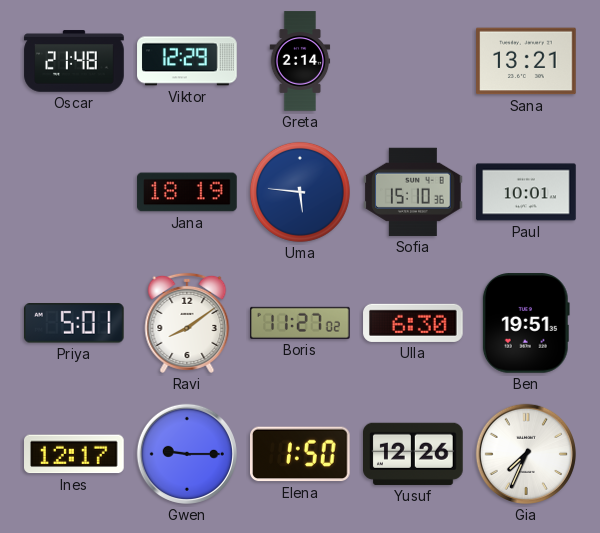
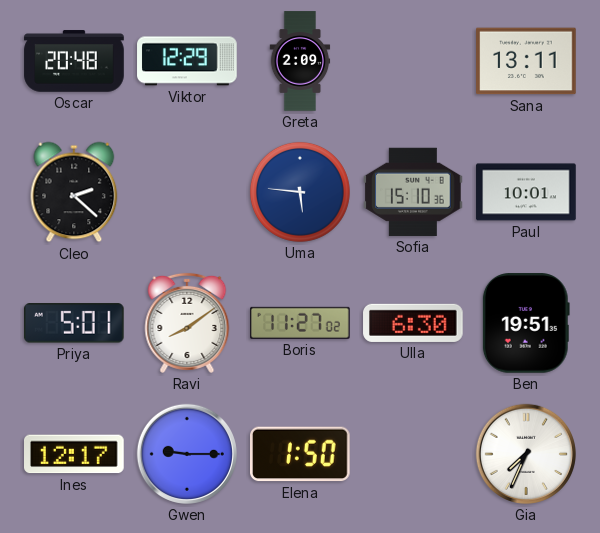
Oscar: 21:48 -> 20:48
Greta: 2:14 -> 2:09
Sana: 13:21 -> 13:11
Cleo: none -> 2:22
Jana: 18:19 -> none
Yusuf: 12:26 -> none
